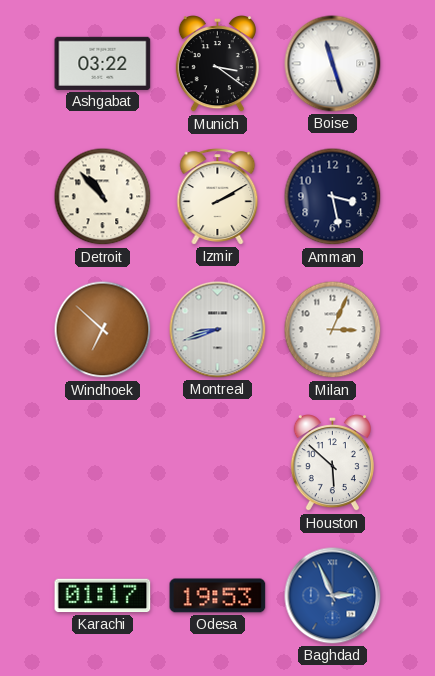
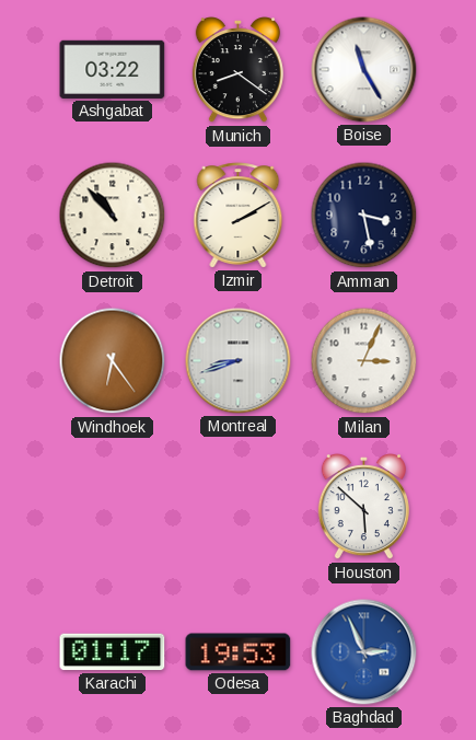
Munich: 3:21 -> 8:21
Boise: 11:27 -> 11:25
Windhoek: 6:52 -> 6:24
